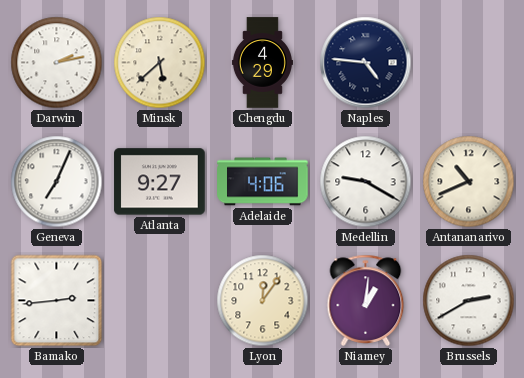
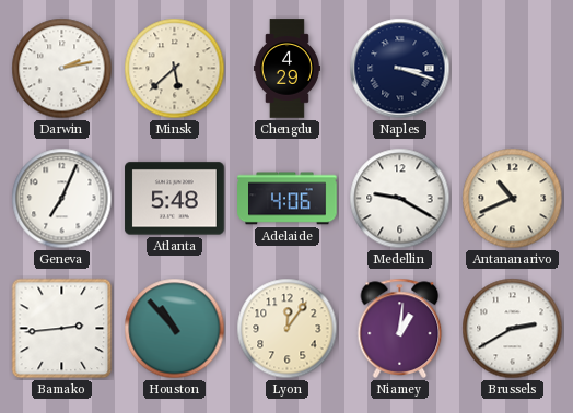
Naples: 4:46 -> 3:18
Atlanta: 9:27 -> 5:48
Houston: none -> 10:53
